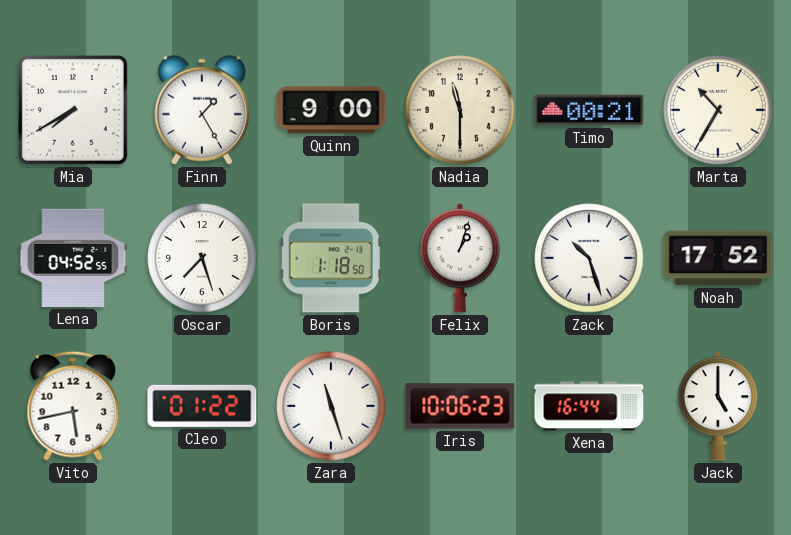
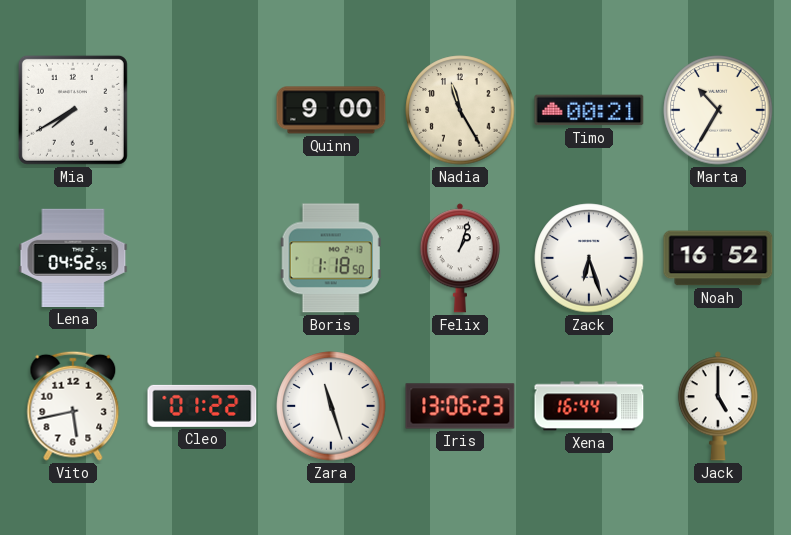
Finn: 1:25 -> none
Nadia: 11:30 -> 11:25
Oscar: 7:27 -> none
Zack: 10:27 -> 6:27
Noah: 17:52 -> 16:52
Iris: 10:06 -> 13:06
